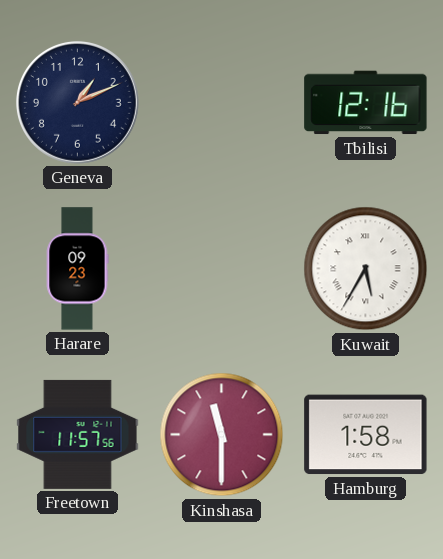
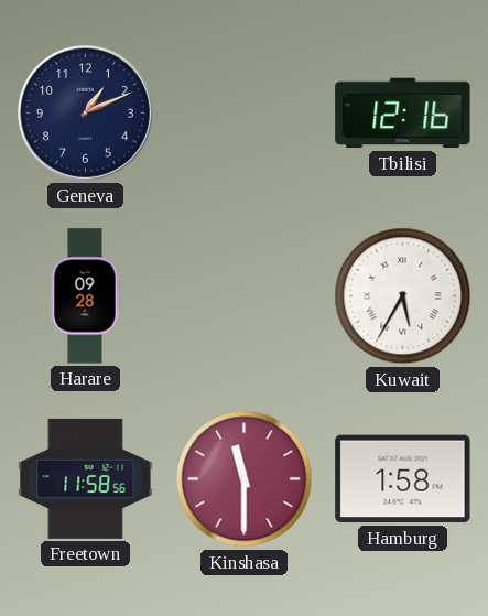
Harare: 09:23 -> 09:28
Freetown: 11:57 -> 11:58
